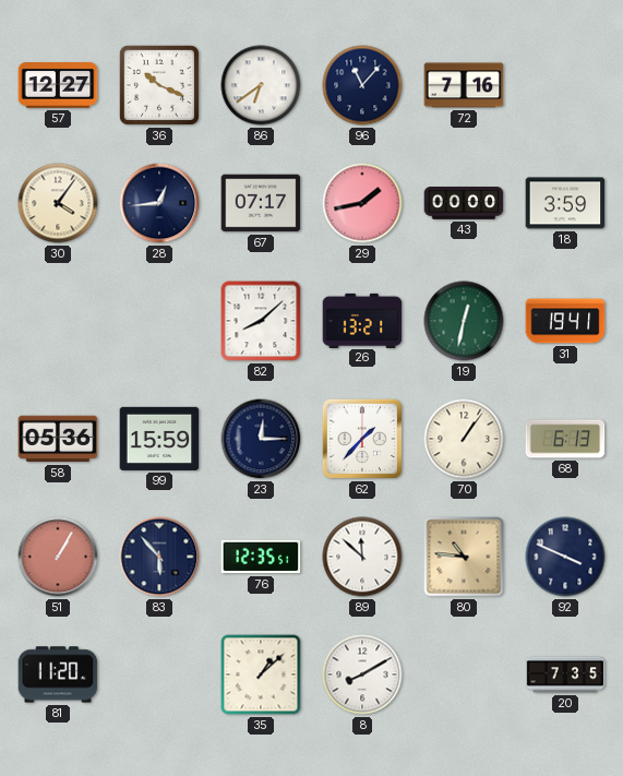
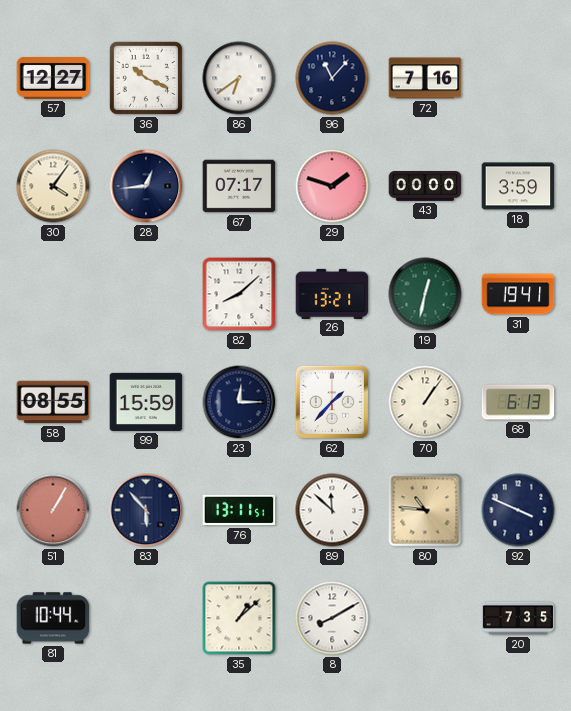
29: 1:43 -> 1:48
58: 05:36 -> 08:55
76: 12:35 -> 13:11
81: 11:20 -> 10:44
